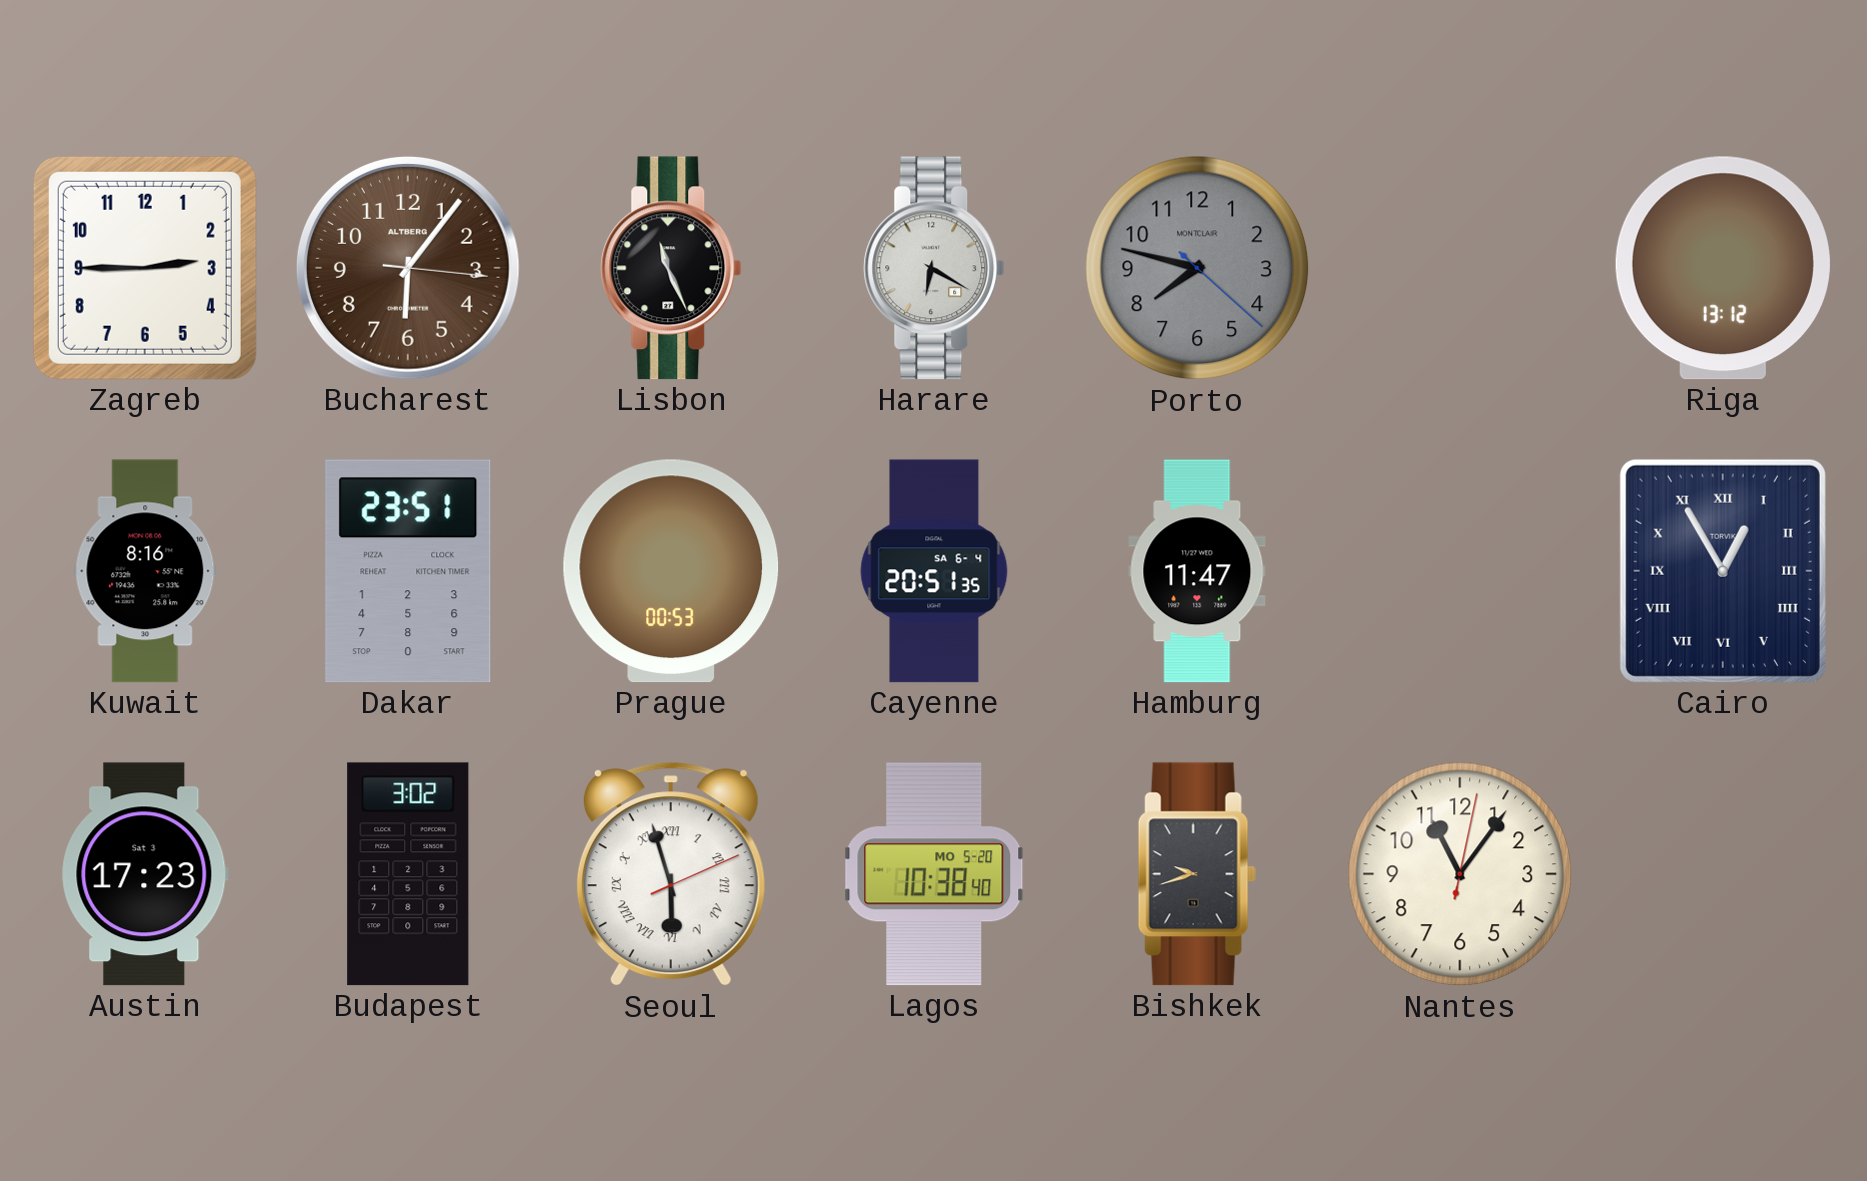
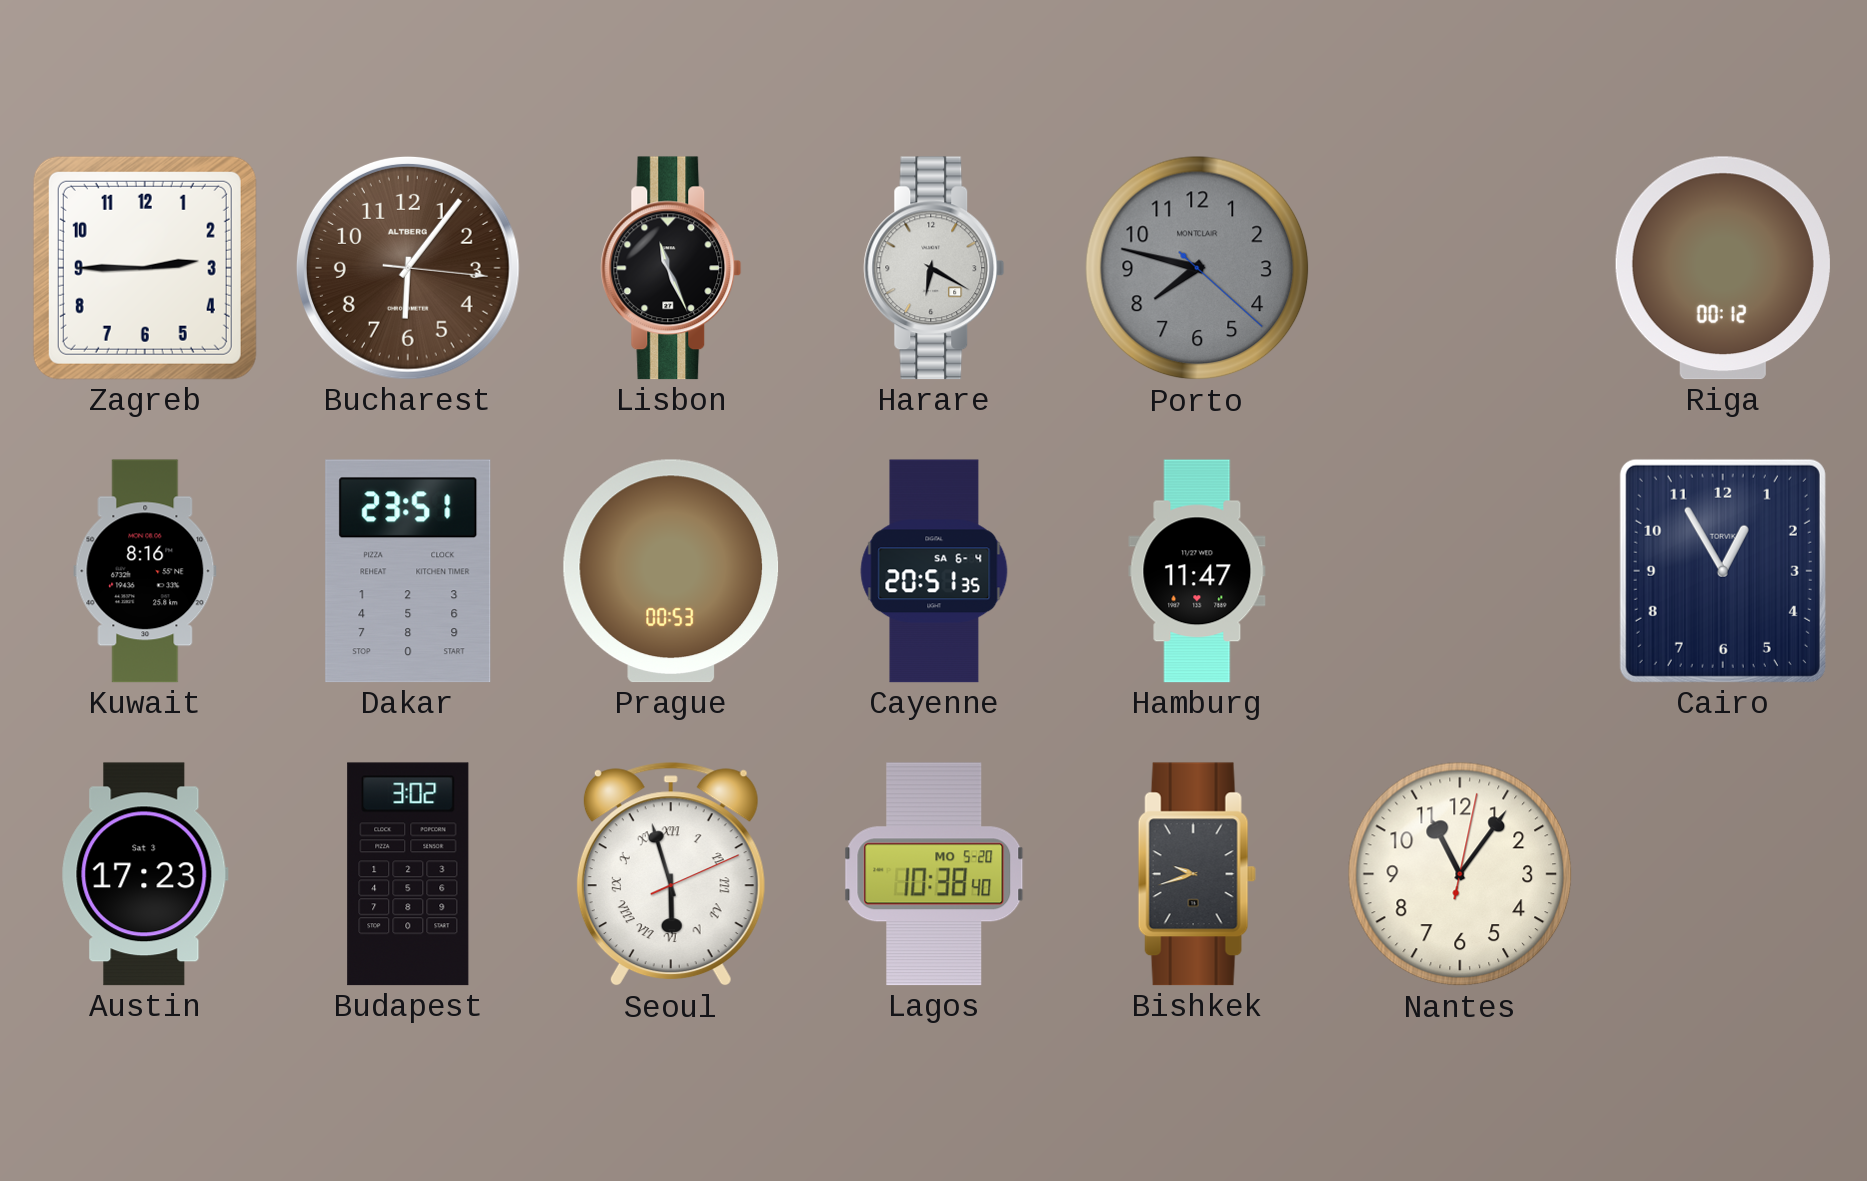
Riga: 13:12 -> 00:12
Cairo numerals: Roman -> Arabic
